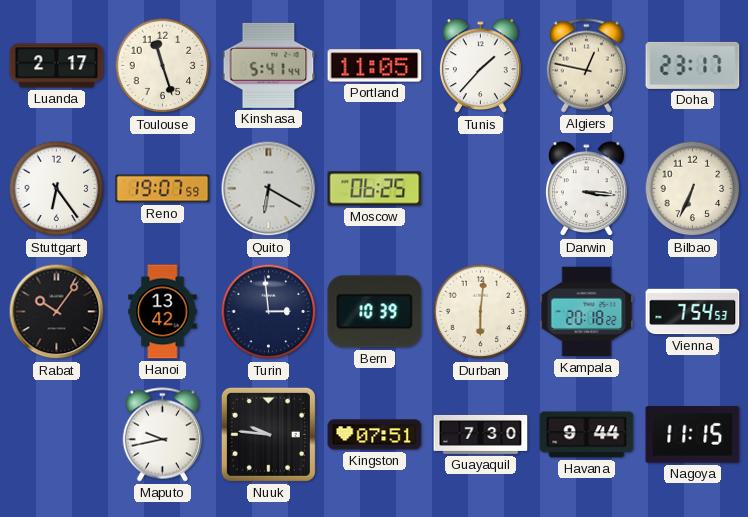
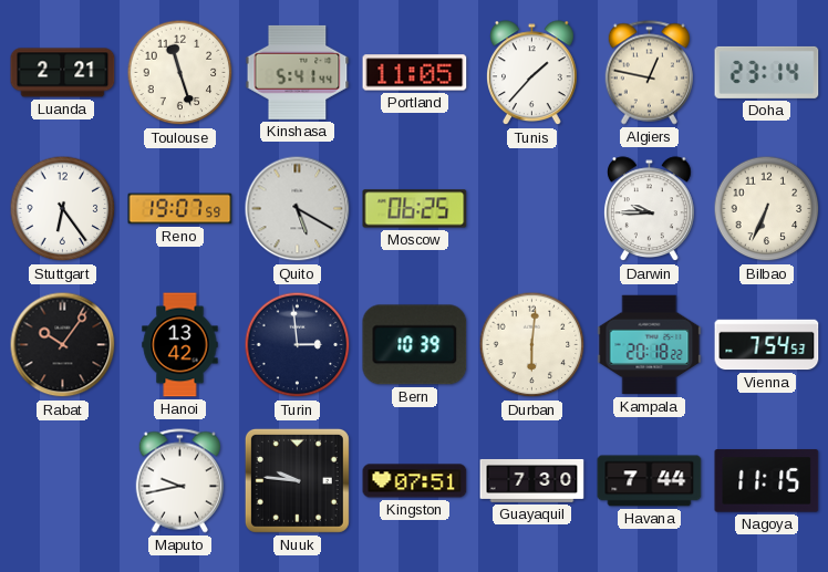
Luanda: 2:17 -> 2:21
Doha: 23:17 -> 23:14
Quito: 6:20 -> 5:20
Darwin: 3:16 -> 9:45
Havana: 9:44 -> 7:44
